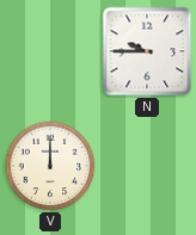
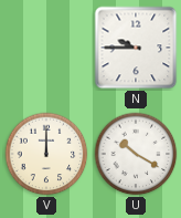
U: none -> 10:20
